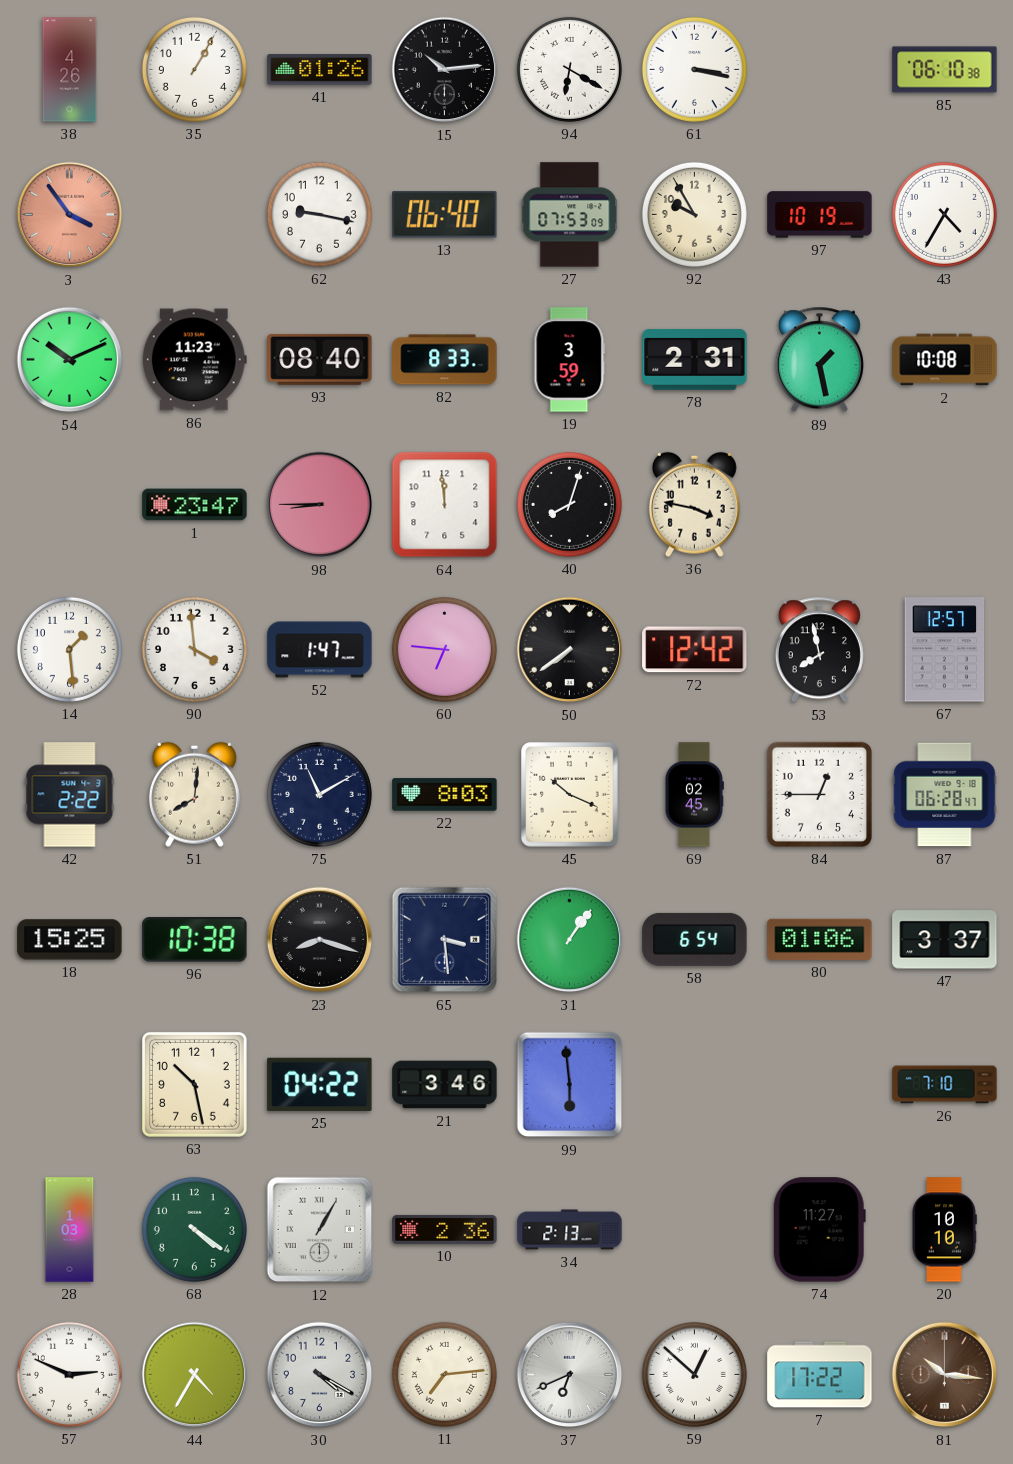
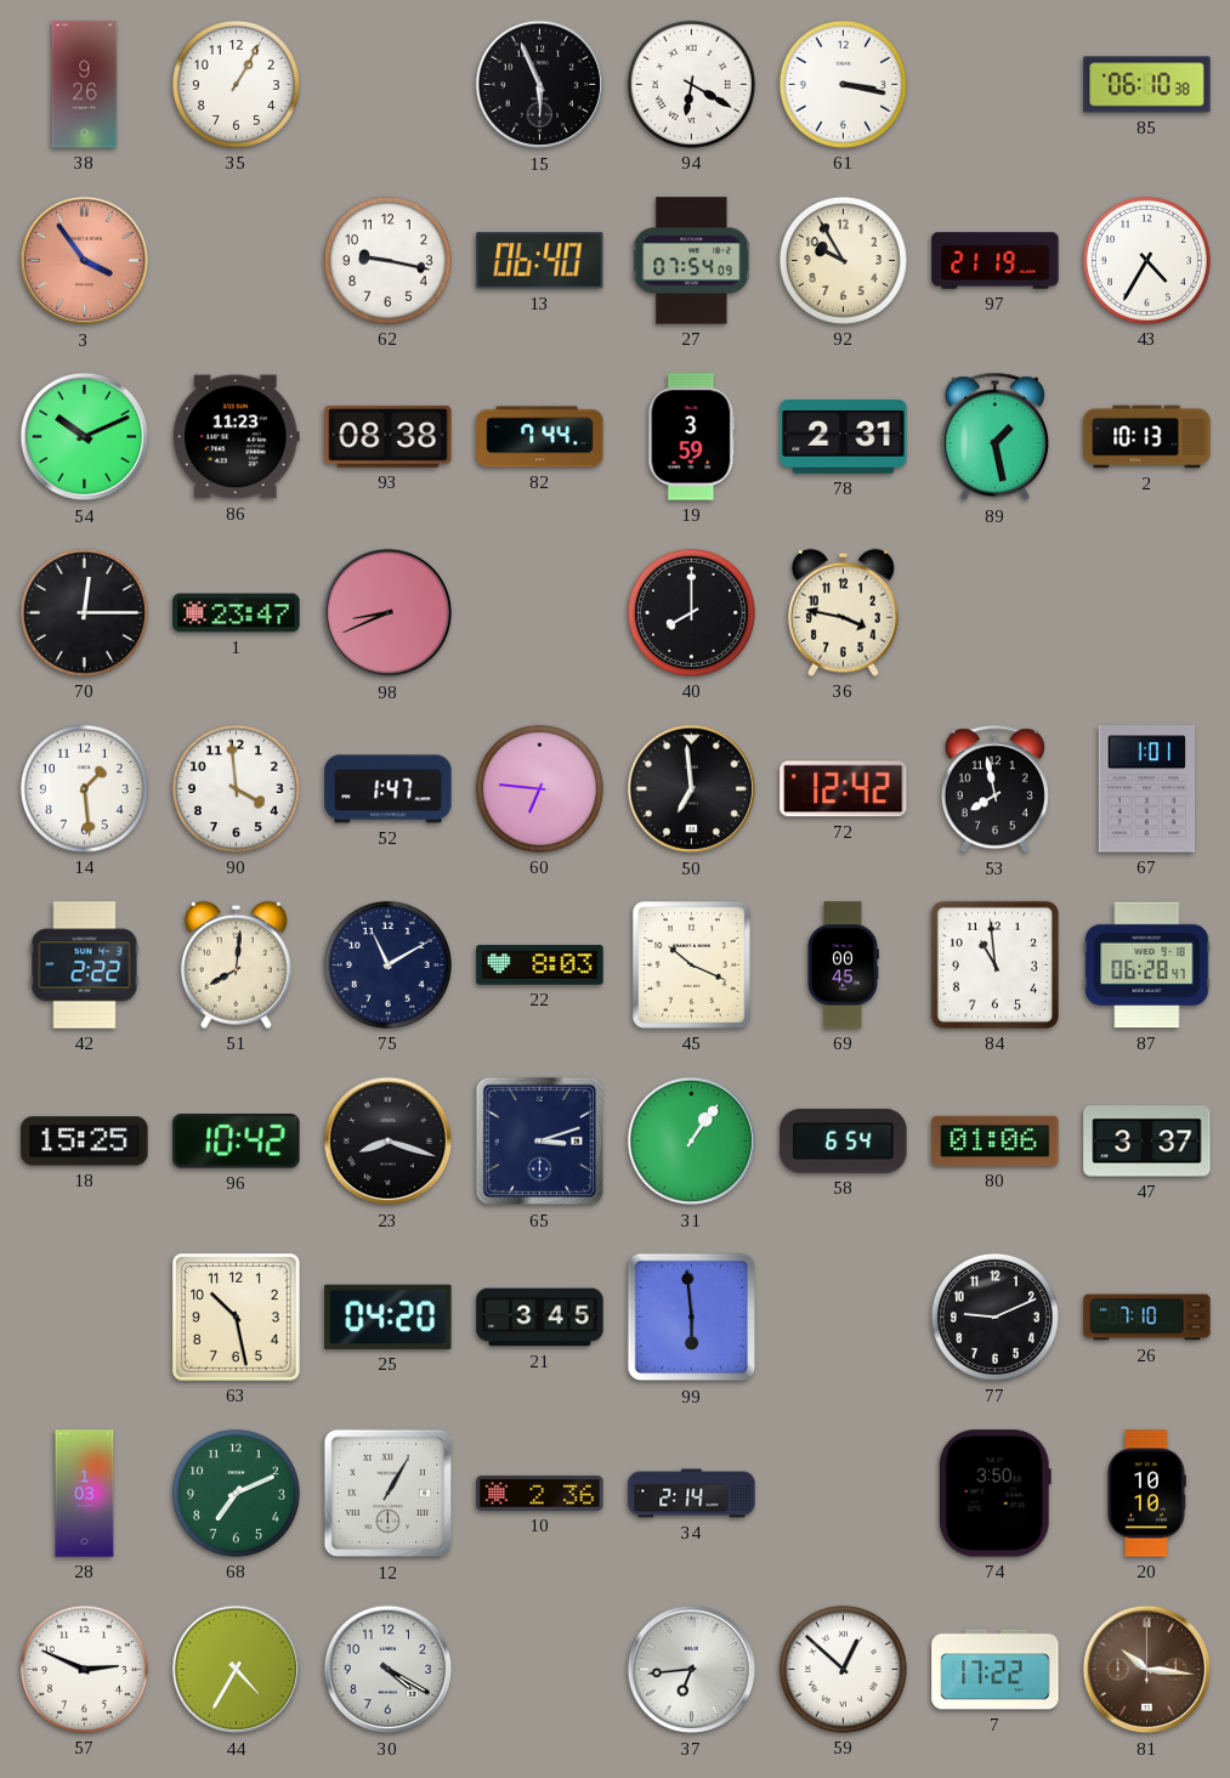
38: 4:26 -> 9:26
41: 01:26 -> none
15: 10:14 -> 5:56
27: 07:53 -> 07:54
97: 10:19 -> 21:19
93: 08:40 -> 08:38
82: 8:33 -> 7:44
2: 10:08 -> 10:13
70: none -> 12:15
98: 8:45 -> 8:41
64: 11:59 -> none
40: 8:03 -> 8:00
50: 7:39 -> 6:59
67: 12:57 -> 1:01
69: 02:45 -> 00:45
84: 12:45 -> 10:59
96: 10:38 -> 10:42
65: 3:29 -> 3:12
25: 04:22 -> 04:20
21: 3:46 -> 3:45
77: none -> 9:11
68: 4:21 -> 7:11
34: 2:13 -> 2:14
74: 11:27 -> 3:50
11: 7:14 -> none
37: 6:41 -> 6:44
